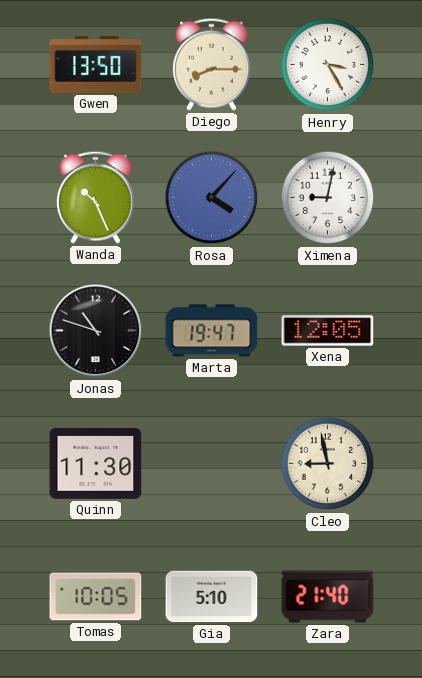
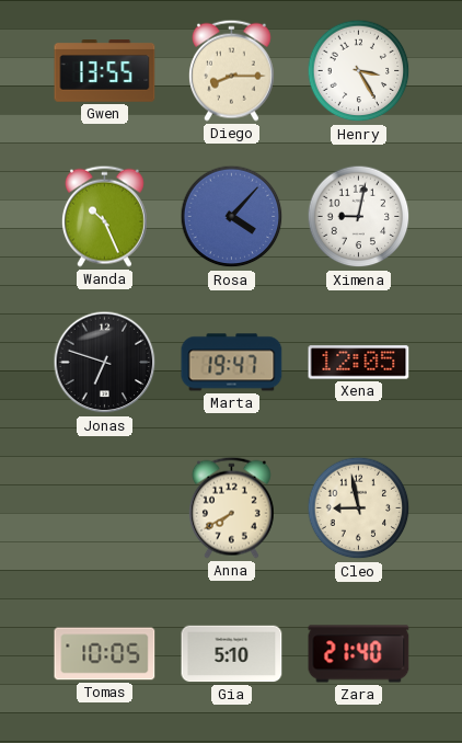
Gwen: 13:50 -> 13:55
Jonas: 10:48 -> 6:48
Quinn: 11:30 -> none
Anna: none -> 7:40
